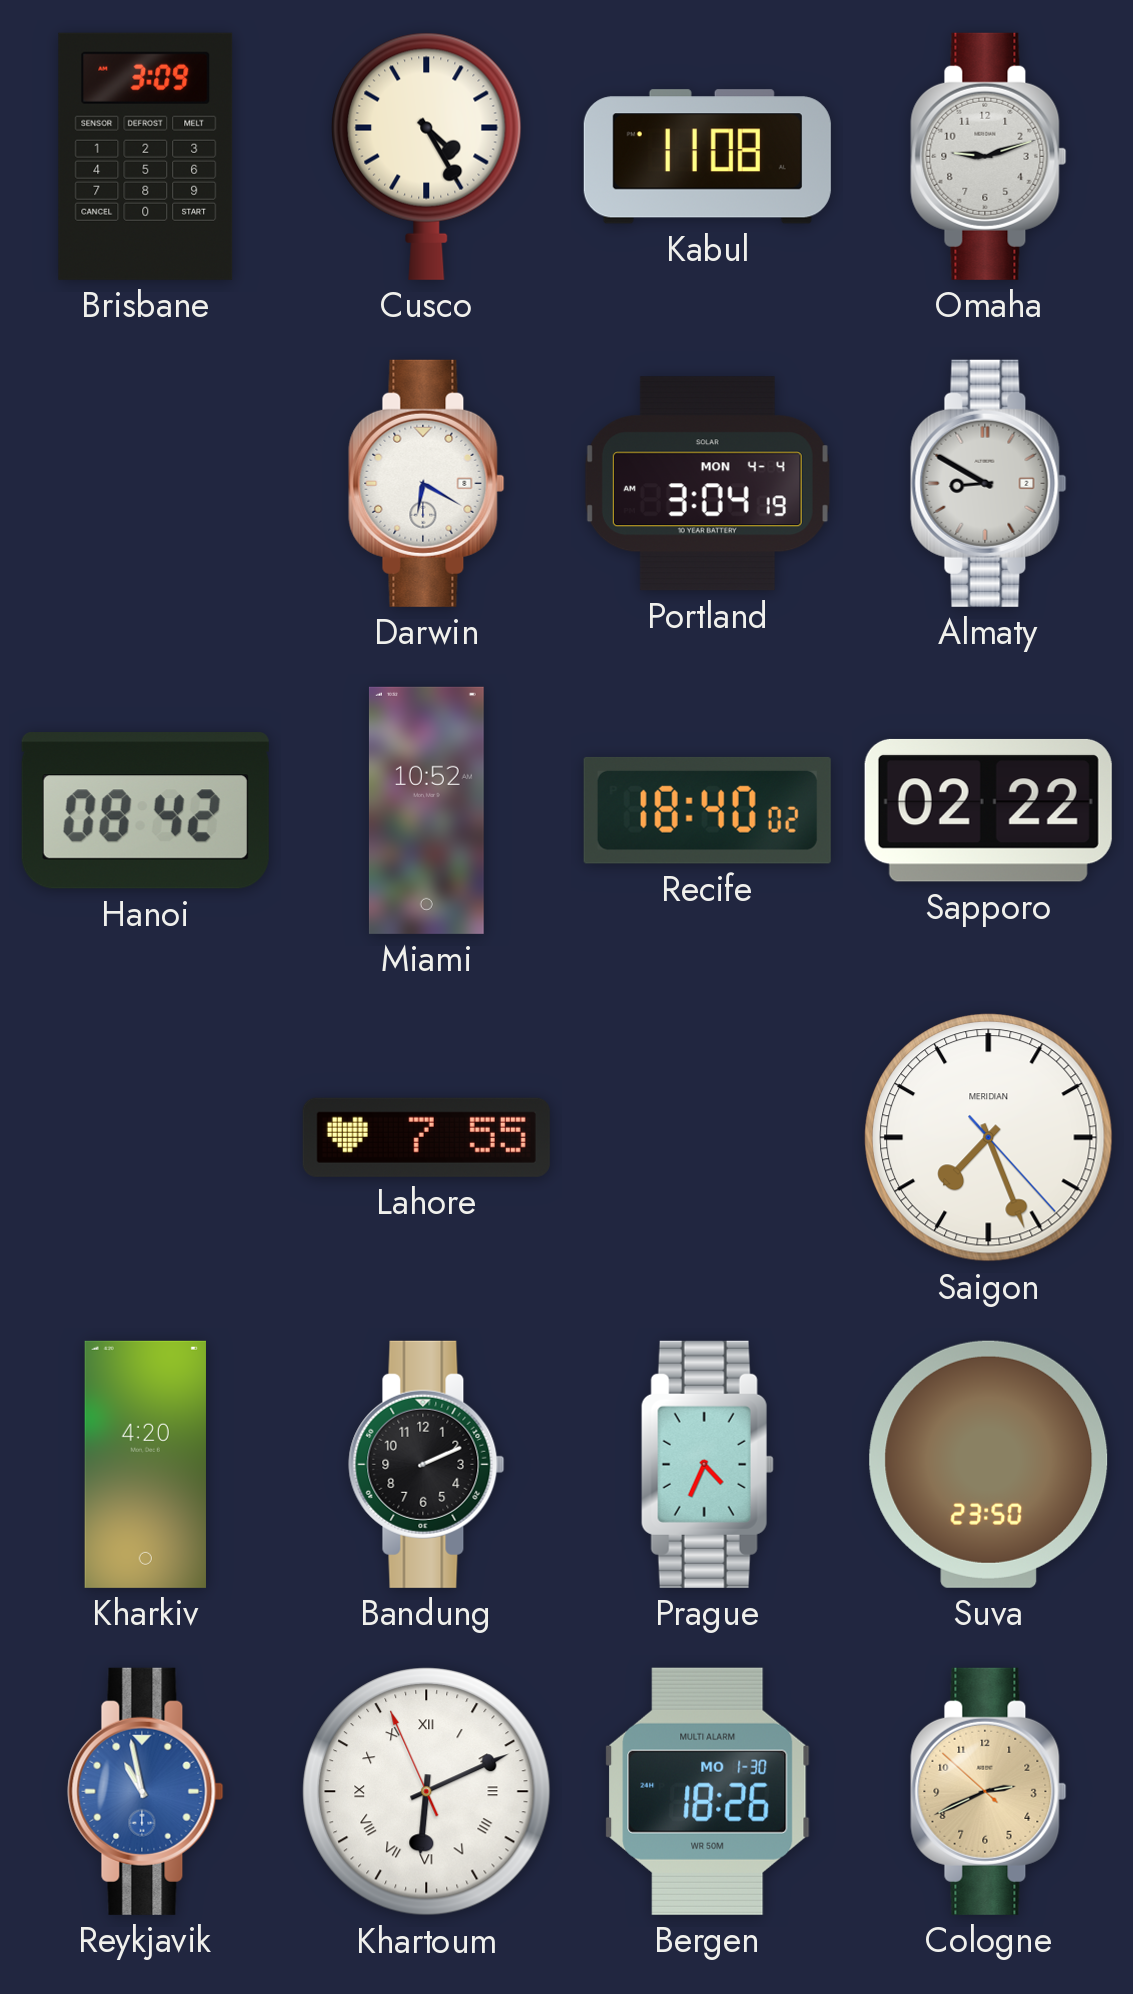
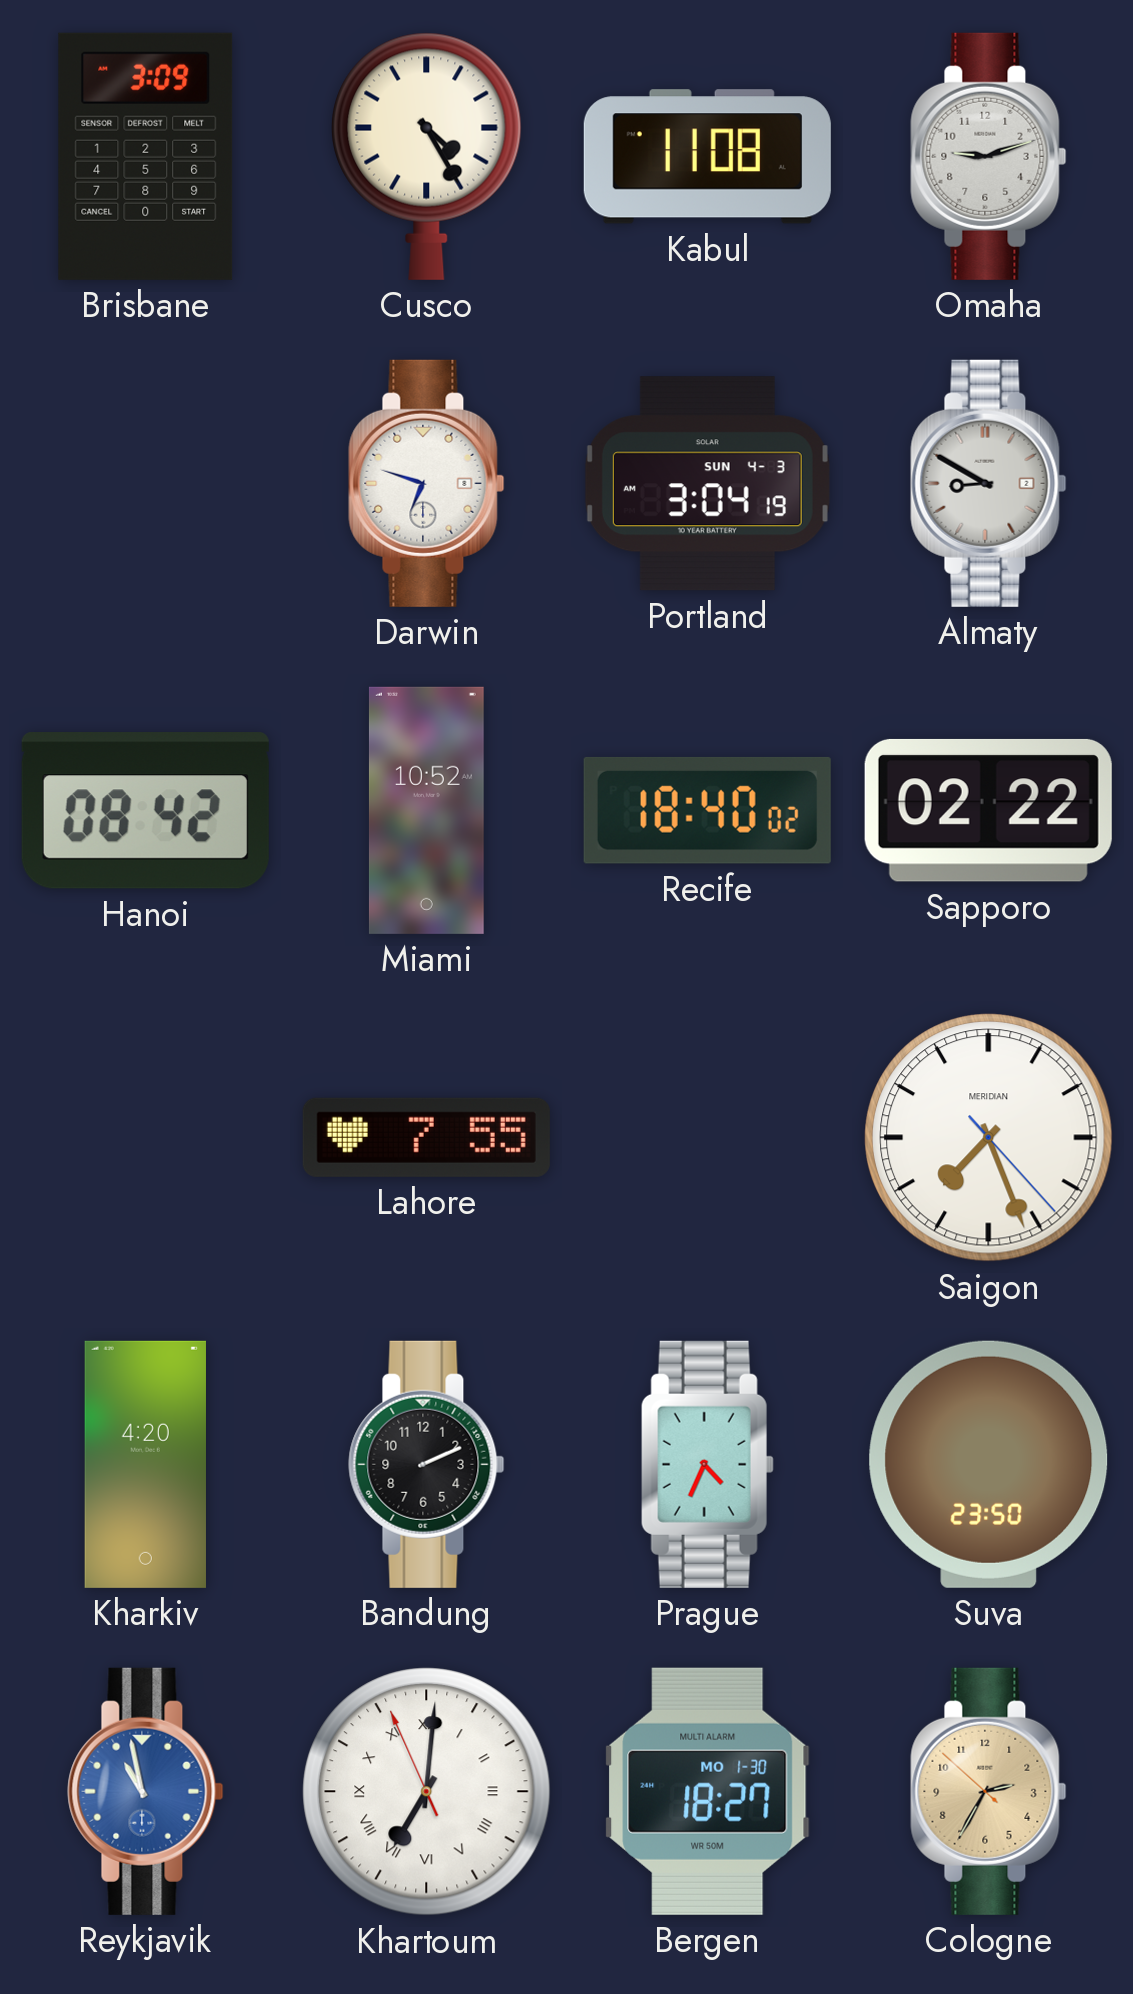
Darwin: 6:20 -> 6:48
Portland date: MON 4-4 -> SUN 4-3
Khartoum: 6:10 -> 7:00
Bergen: 18:26 -> 18:27
Cologne: 2:40 -> 2:34
